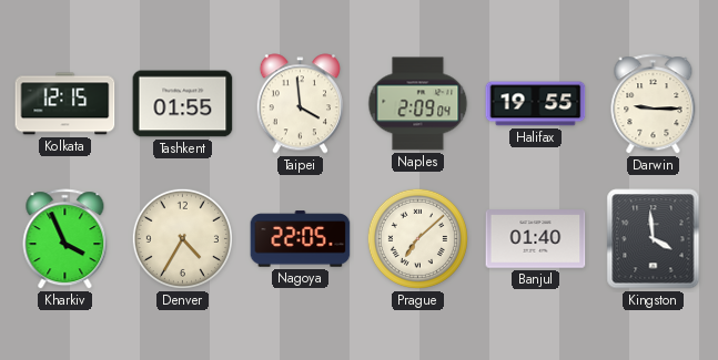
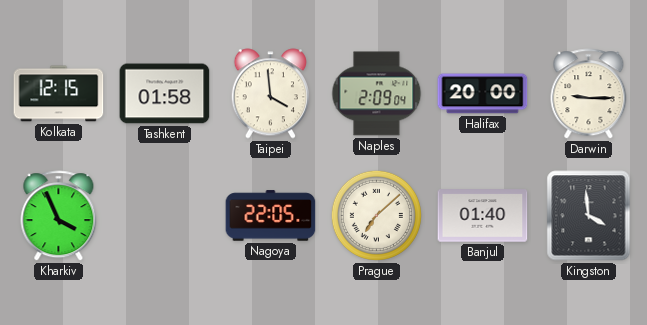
Tashkent: 01:55 -> 01:58
Halifax: 19:55 -> 20:00
Denver: 4:35 -> none
